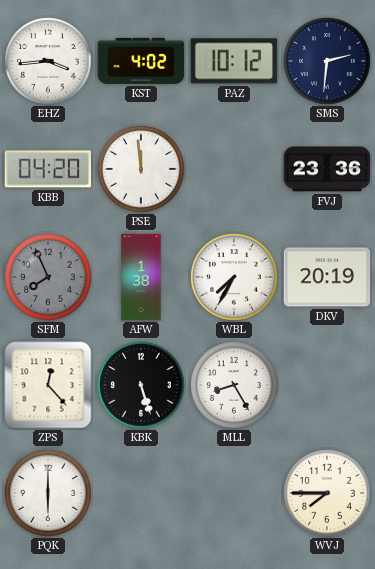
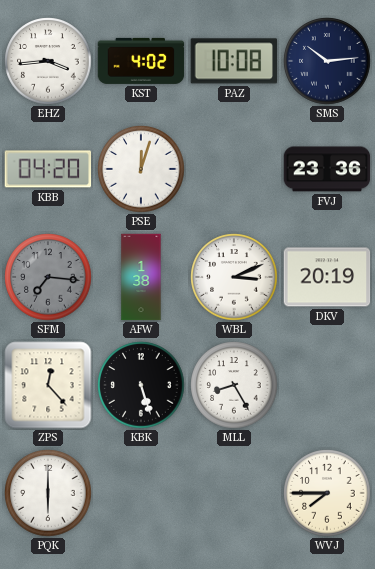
PAZ: 10:12 -> 10:08
SMS: 2:31 -> 10:14
PSE: 11:59 -> 12:03
SFM: 7:56 -> 7:16
WBL: 7:35 -> 3:11
